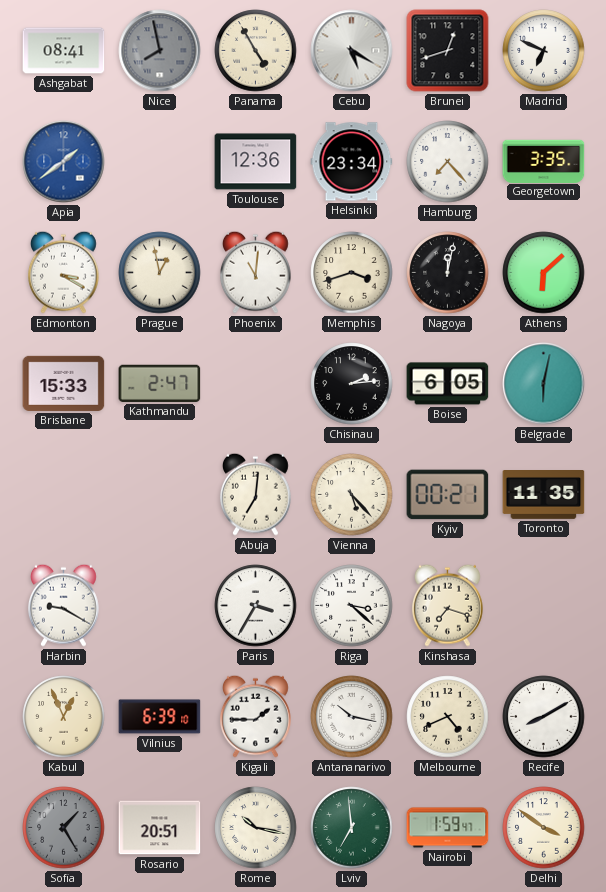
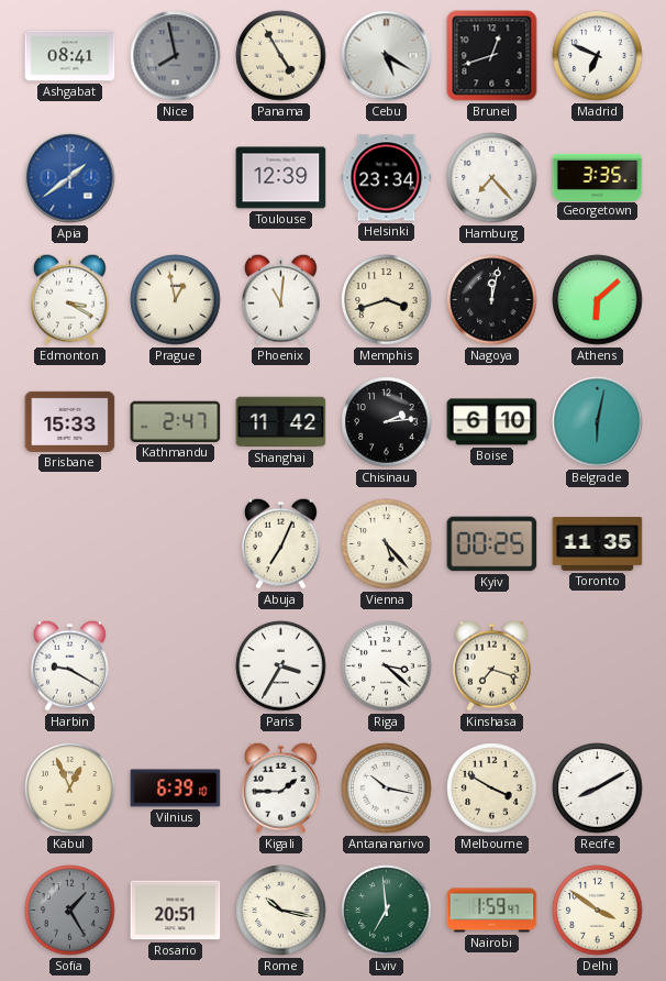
Toulouse: 12:36 -> 12:39
Shanghai: none -> 11:42
Boise: 6:05 -> 6:10
Abuja: 7:01 -> 7:04
Kyiv: 00:21 -> 00:25
Melbourne: 4:41 -> 3:50
